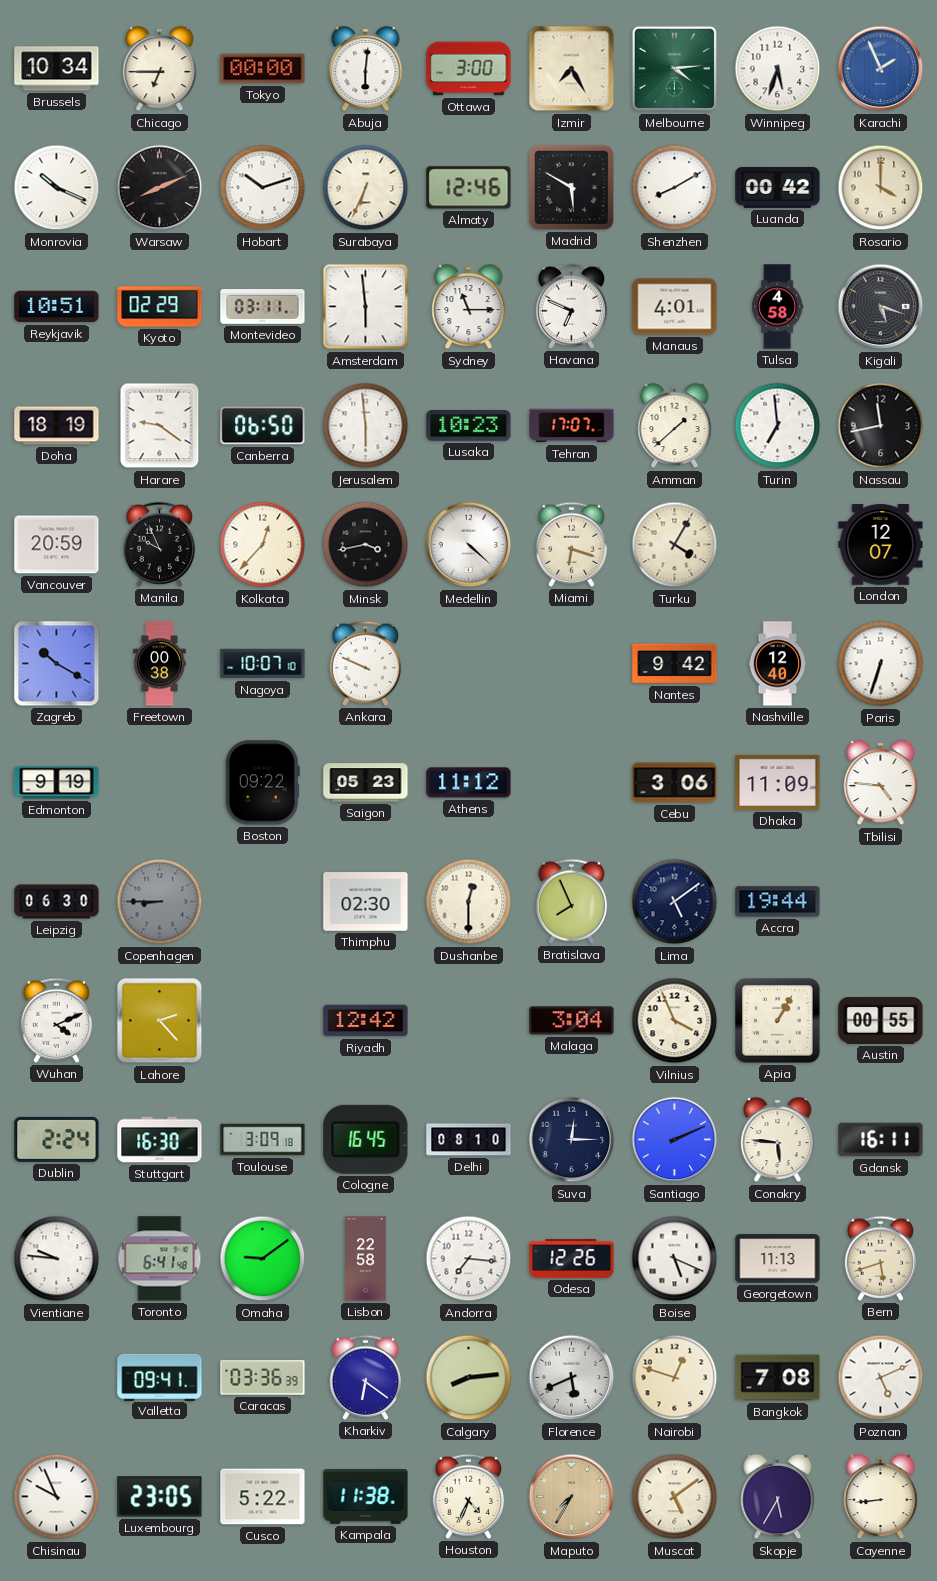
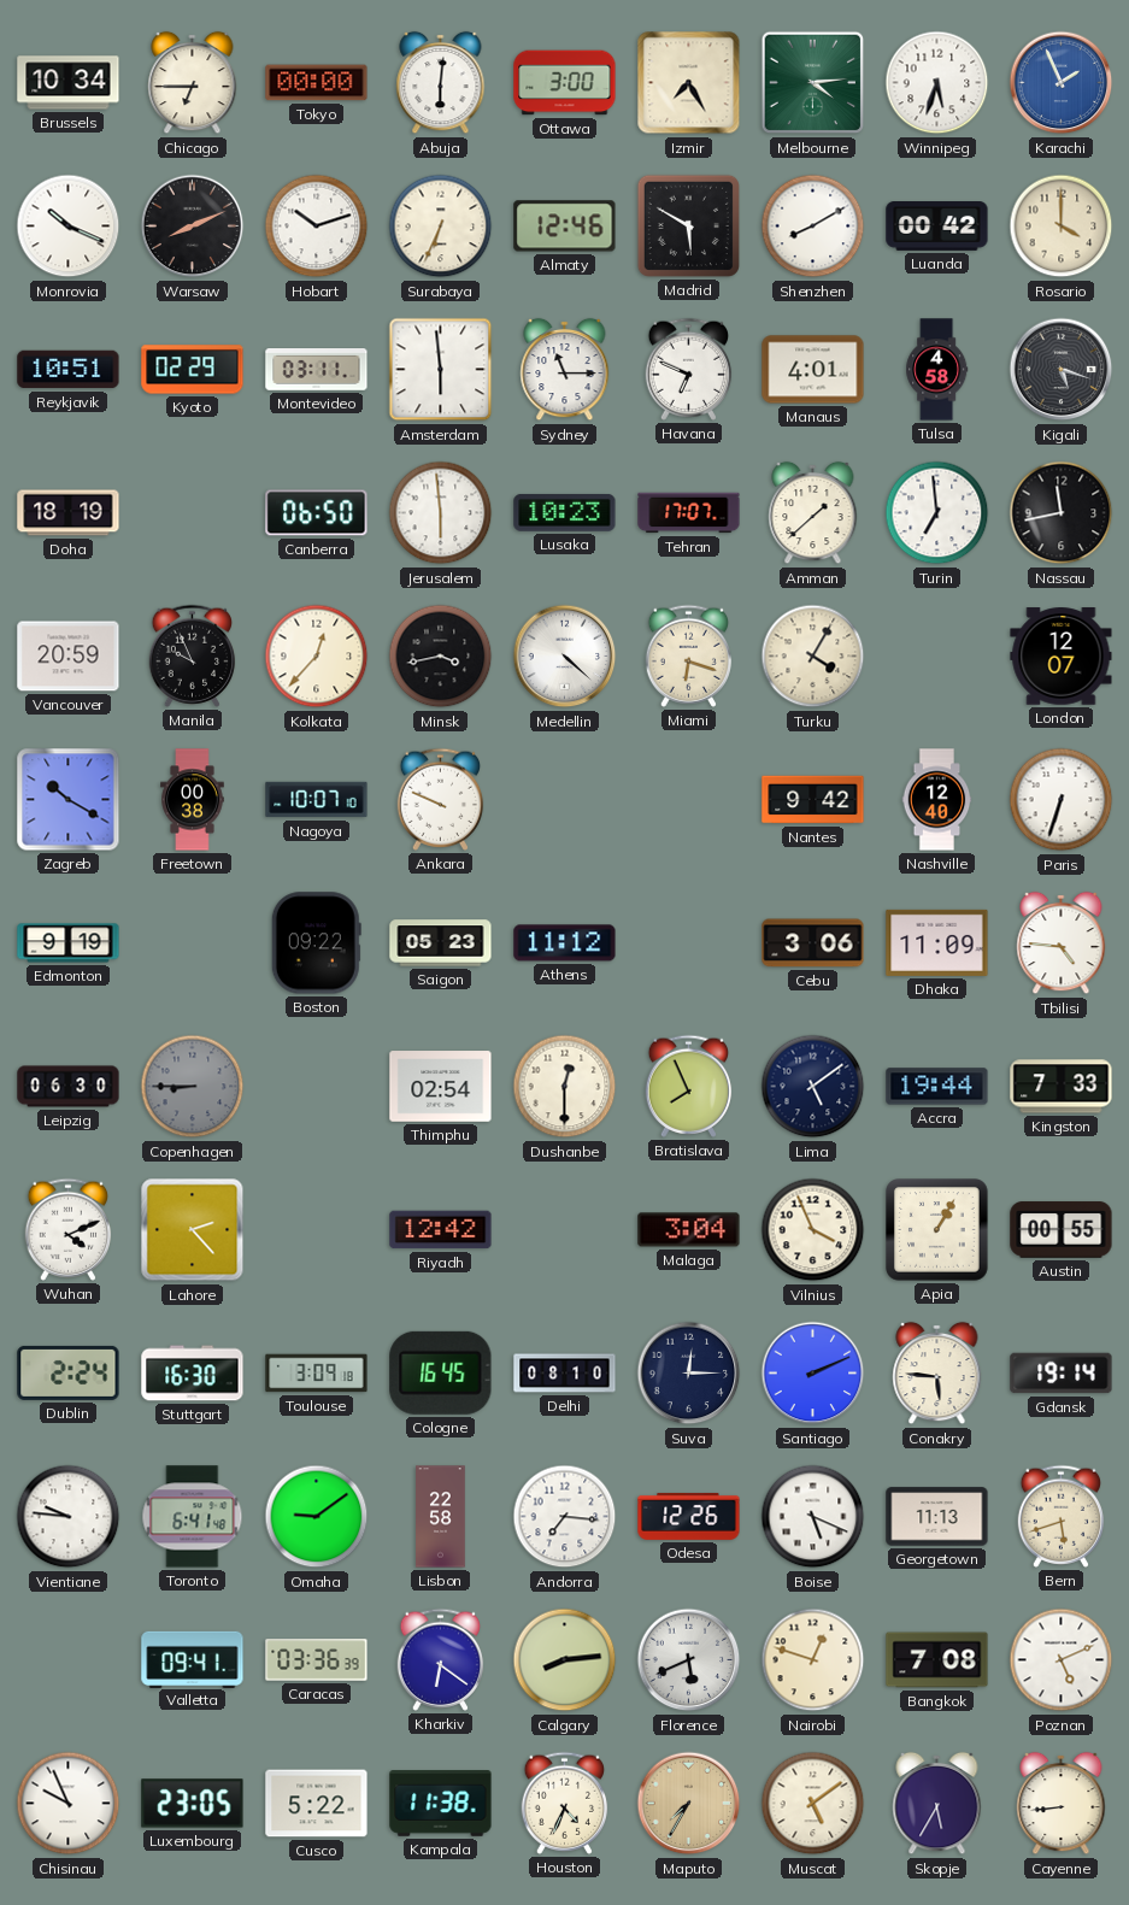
Harare: 9:21 -> none
Thimphu: 02:30 -> 02:54
Kingston: none -> 7:33
Gdansk: 16:11 -> 19:14
